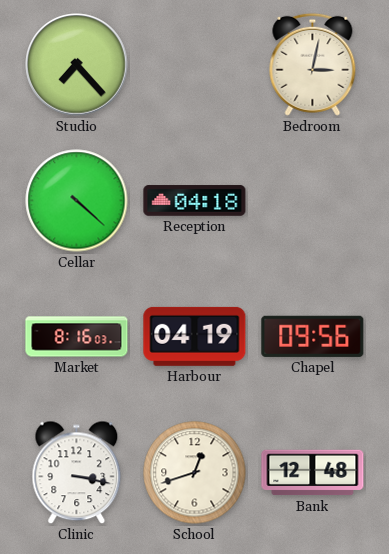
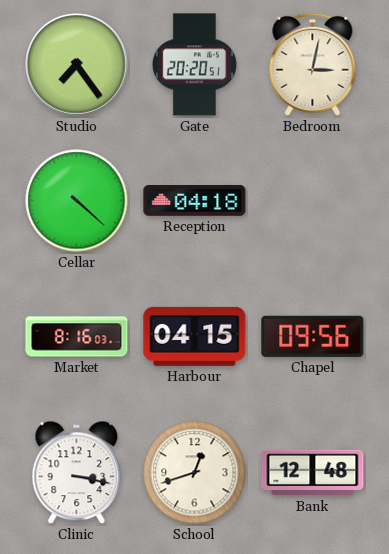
Studio: 7:23 -> 7:24
Gate: none -> 20:20
Harbour: 04:19 -> 04:15
